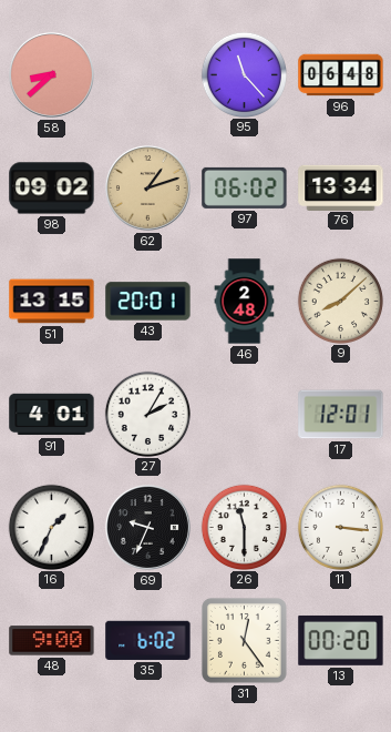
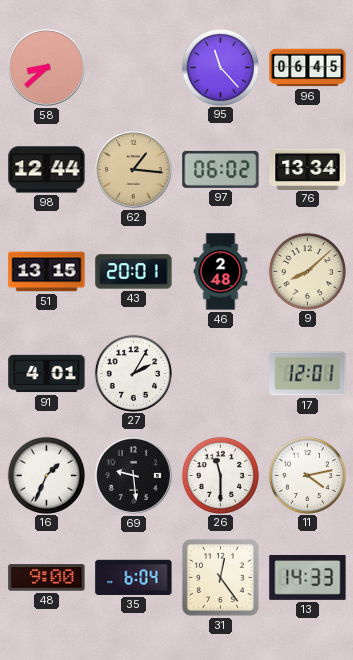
96: 06:48 -> 06:45
98: 09:02 -> 12:44
62: 1:12 -> 1:16
69: 9:34 -> 9:29
11: 3:16 -> 4:13
35: 6:02 -> 6:04
13: 00:20 -> 14:33
